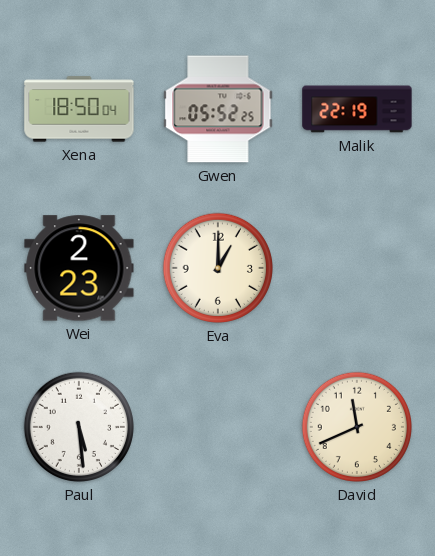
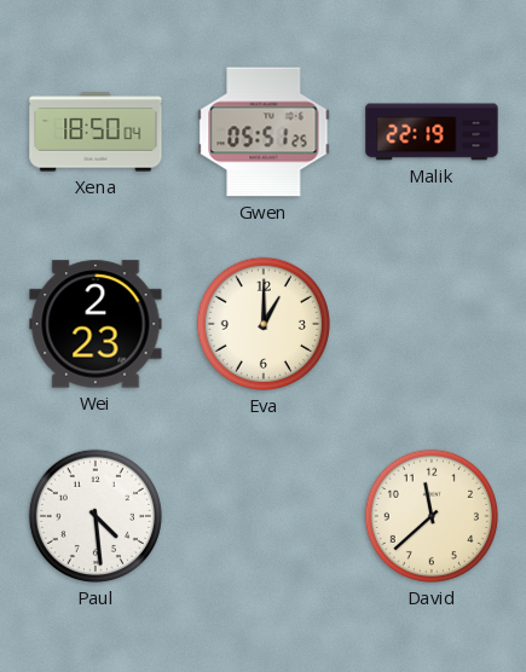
Gwen: 05:52 -> 05:51
Paul: 5:29 -> 4:29
David: 11:41 -> 11:38
